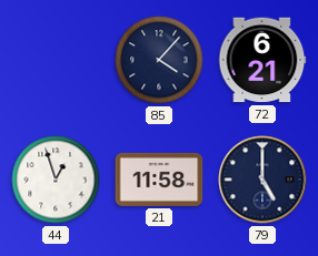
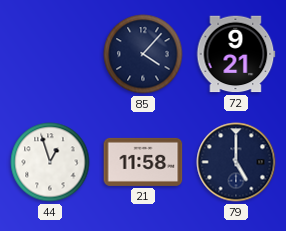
72: 6:21 -> 9:21
